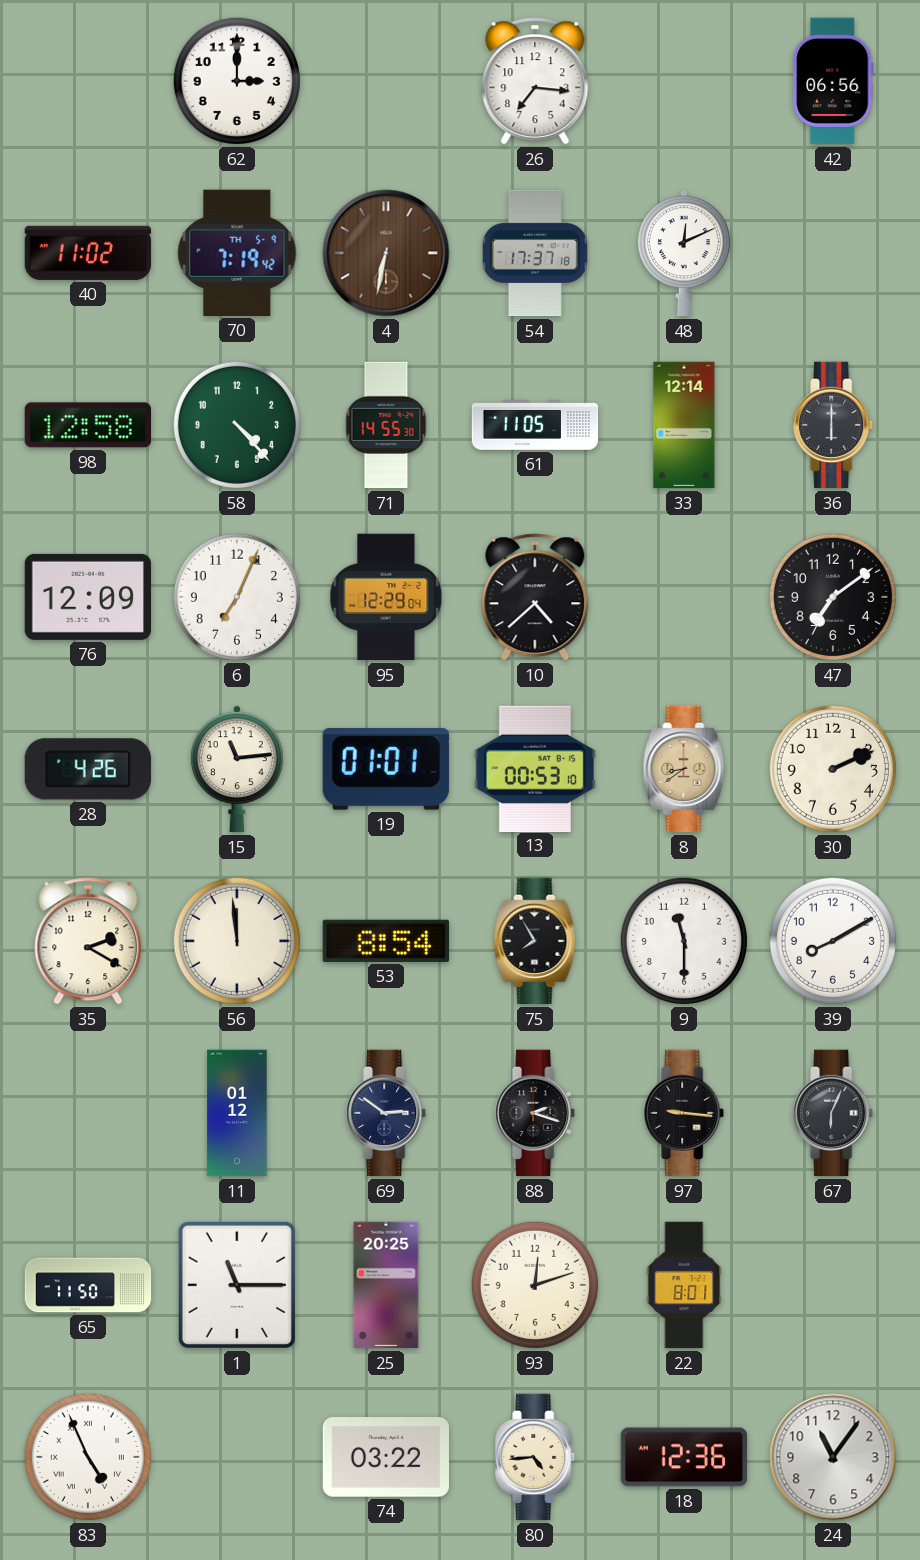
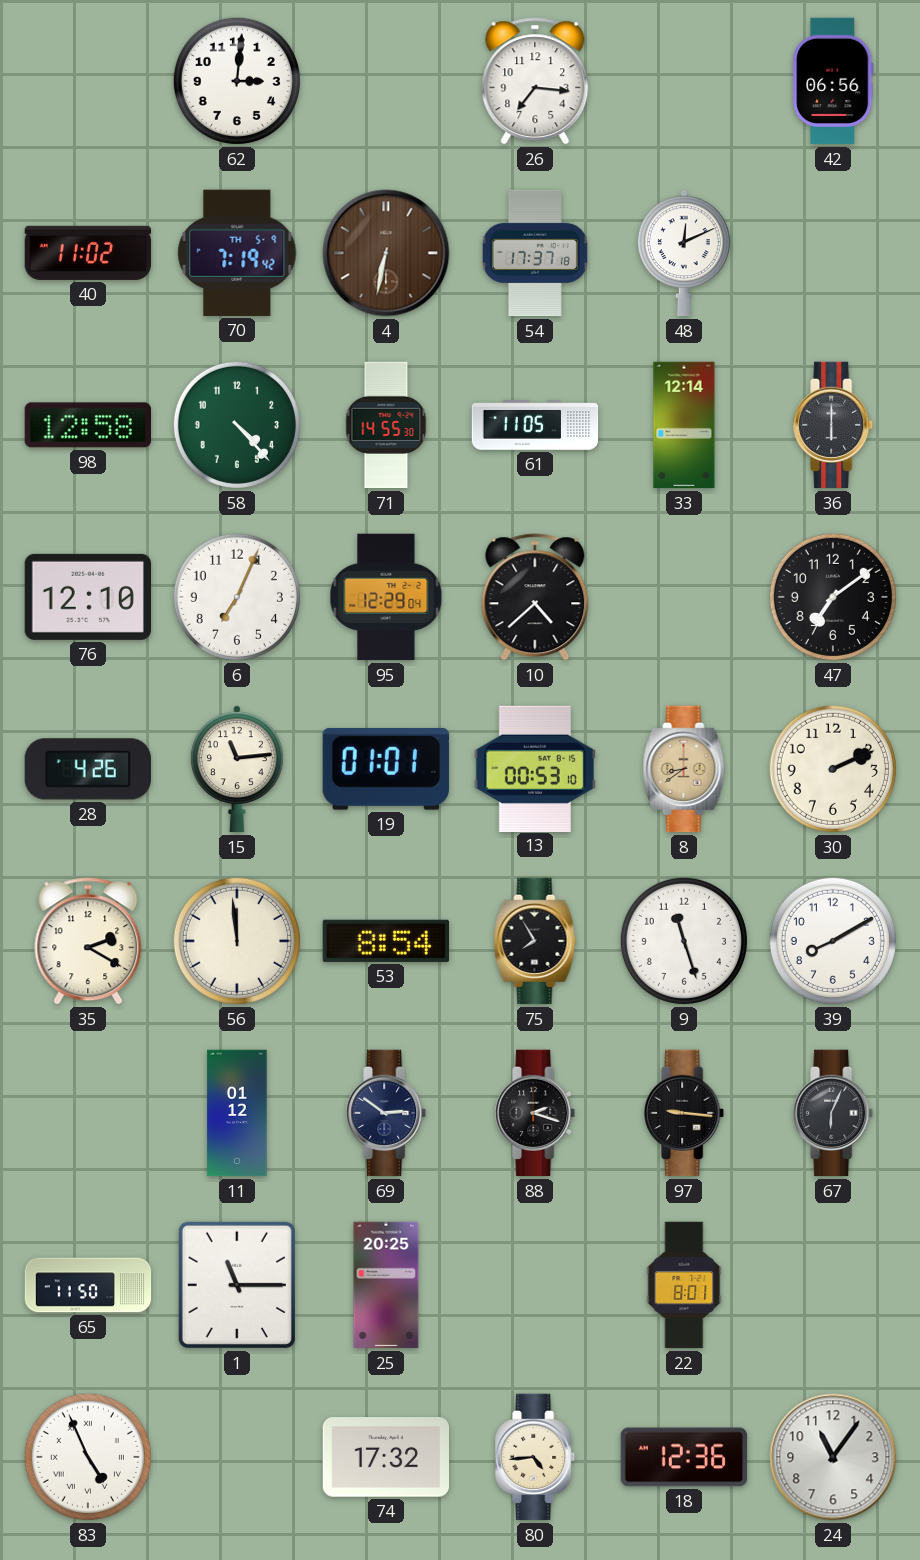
62: 3:00 -> 3:01
76: 12:09 -> 12:10
9: 11:30 -> 11:27
93: 12:12 -> none
74: 03:22 -> 17:32
